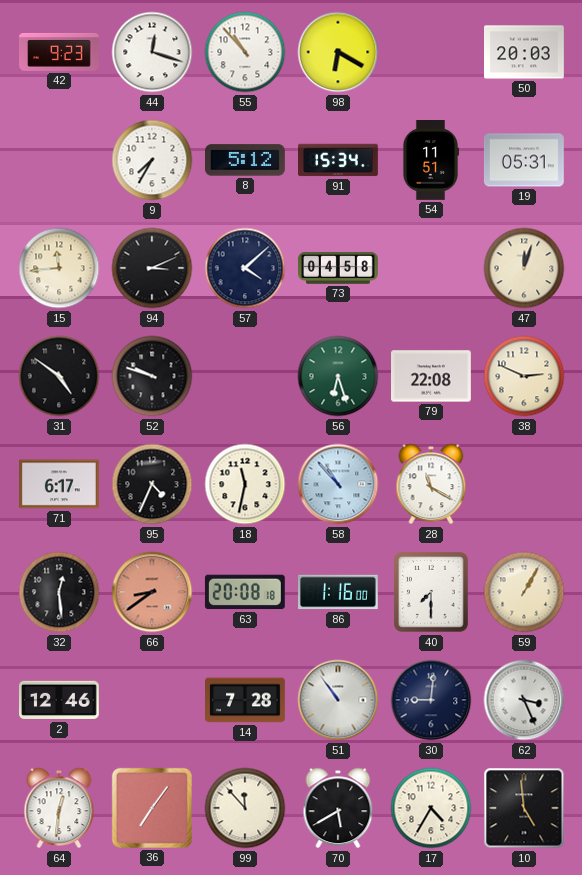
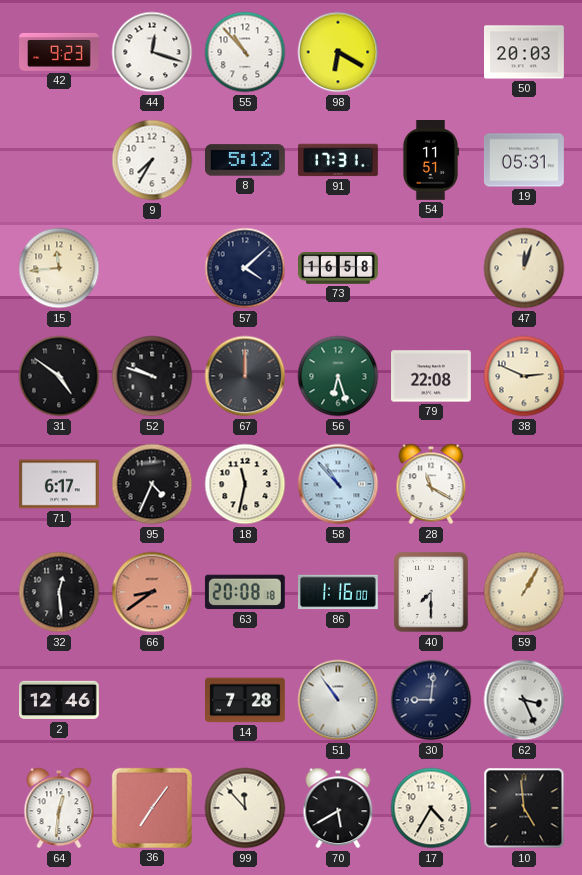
91: 15:34 -> 17:31
94: 3:11 -> none
73: 04:58 -> 16:58
67: none -> 12:00
